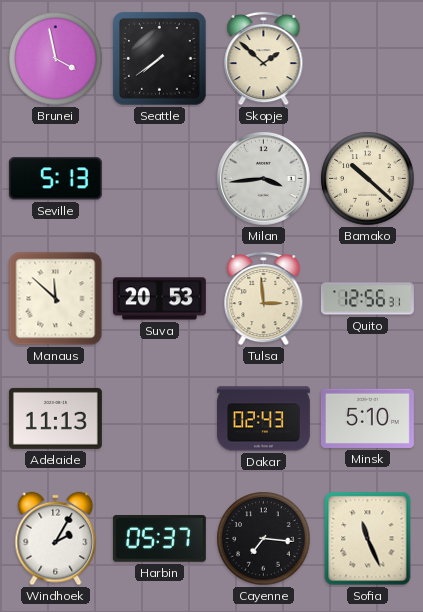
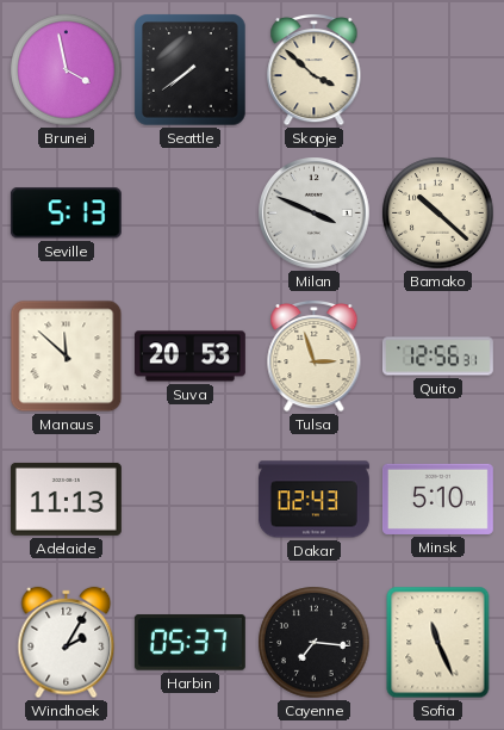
Skopje: 1:52 -> 3:52
Milan: 3:44 -> 3:49
Tulsa: 2:59 -> 2:57
